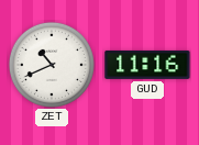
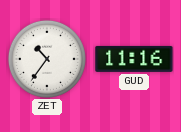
ZET: 10:41 -> 10:36
